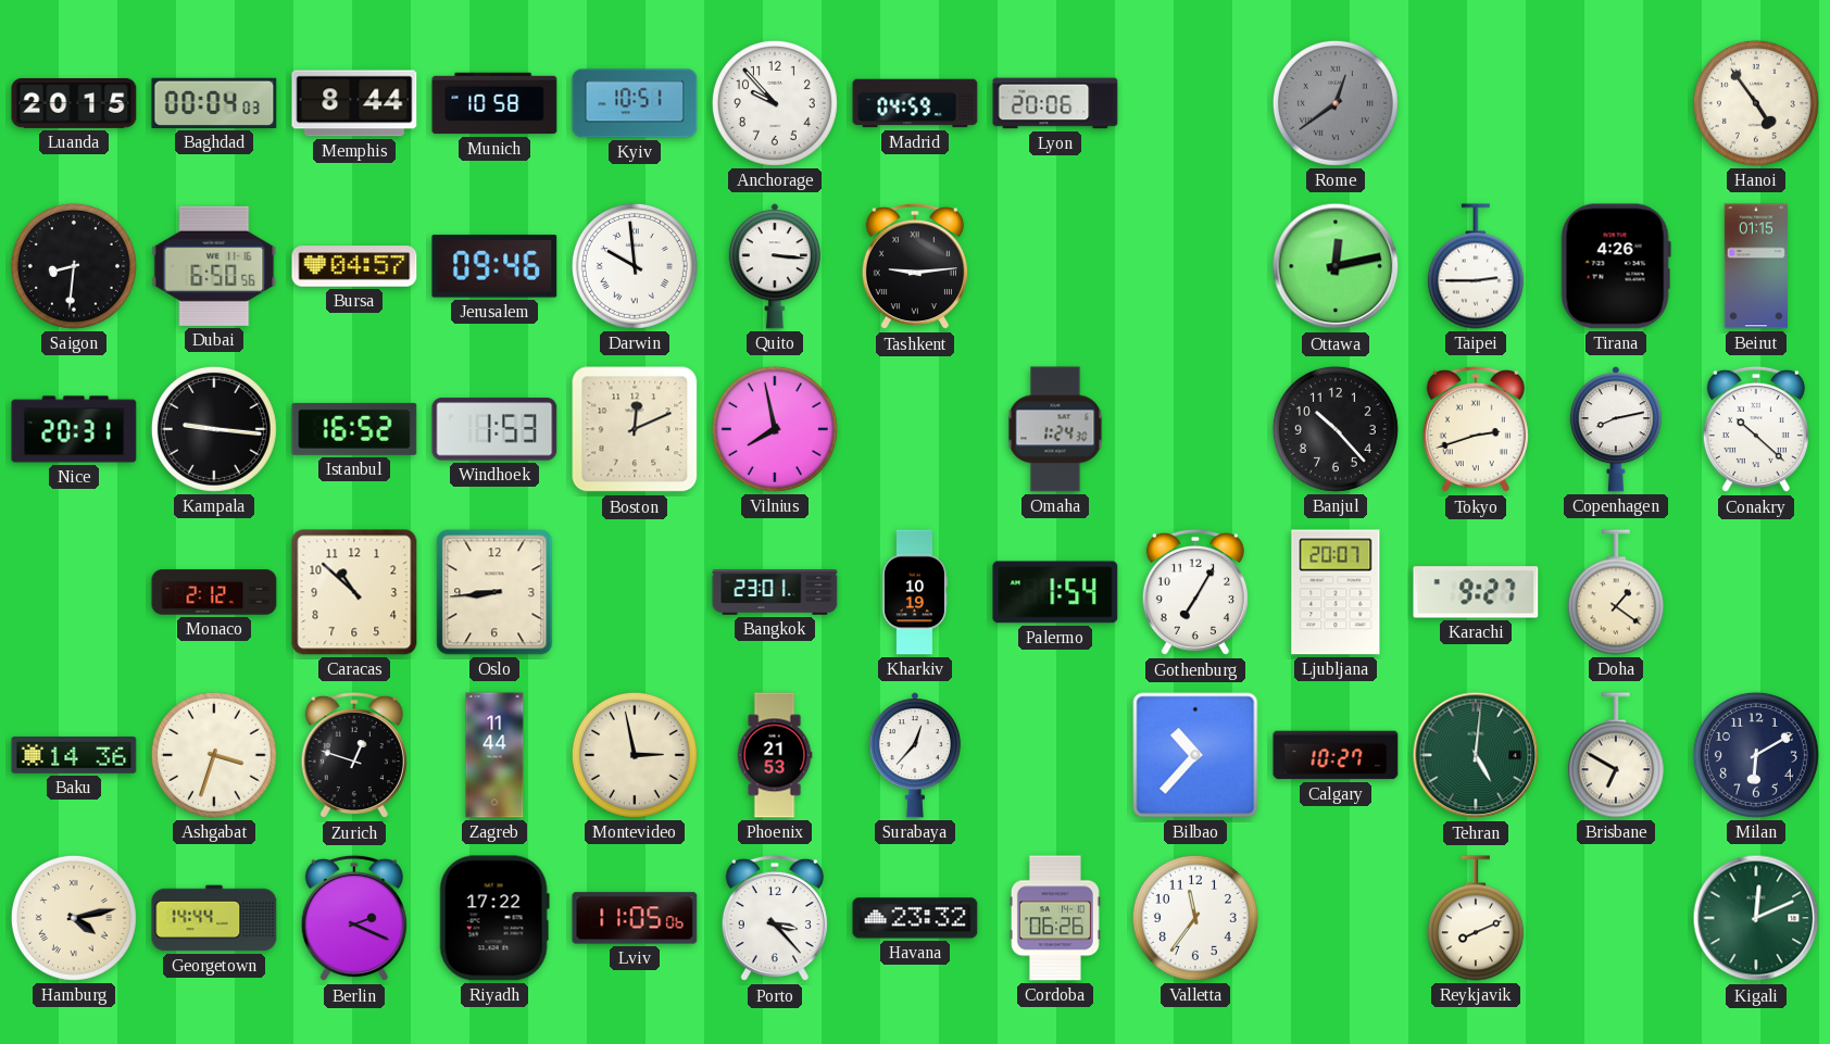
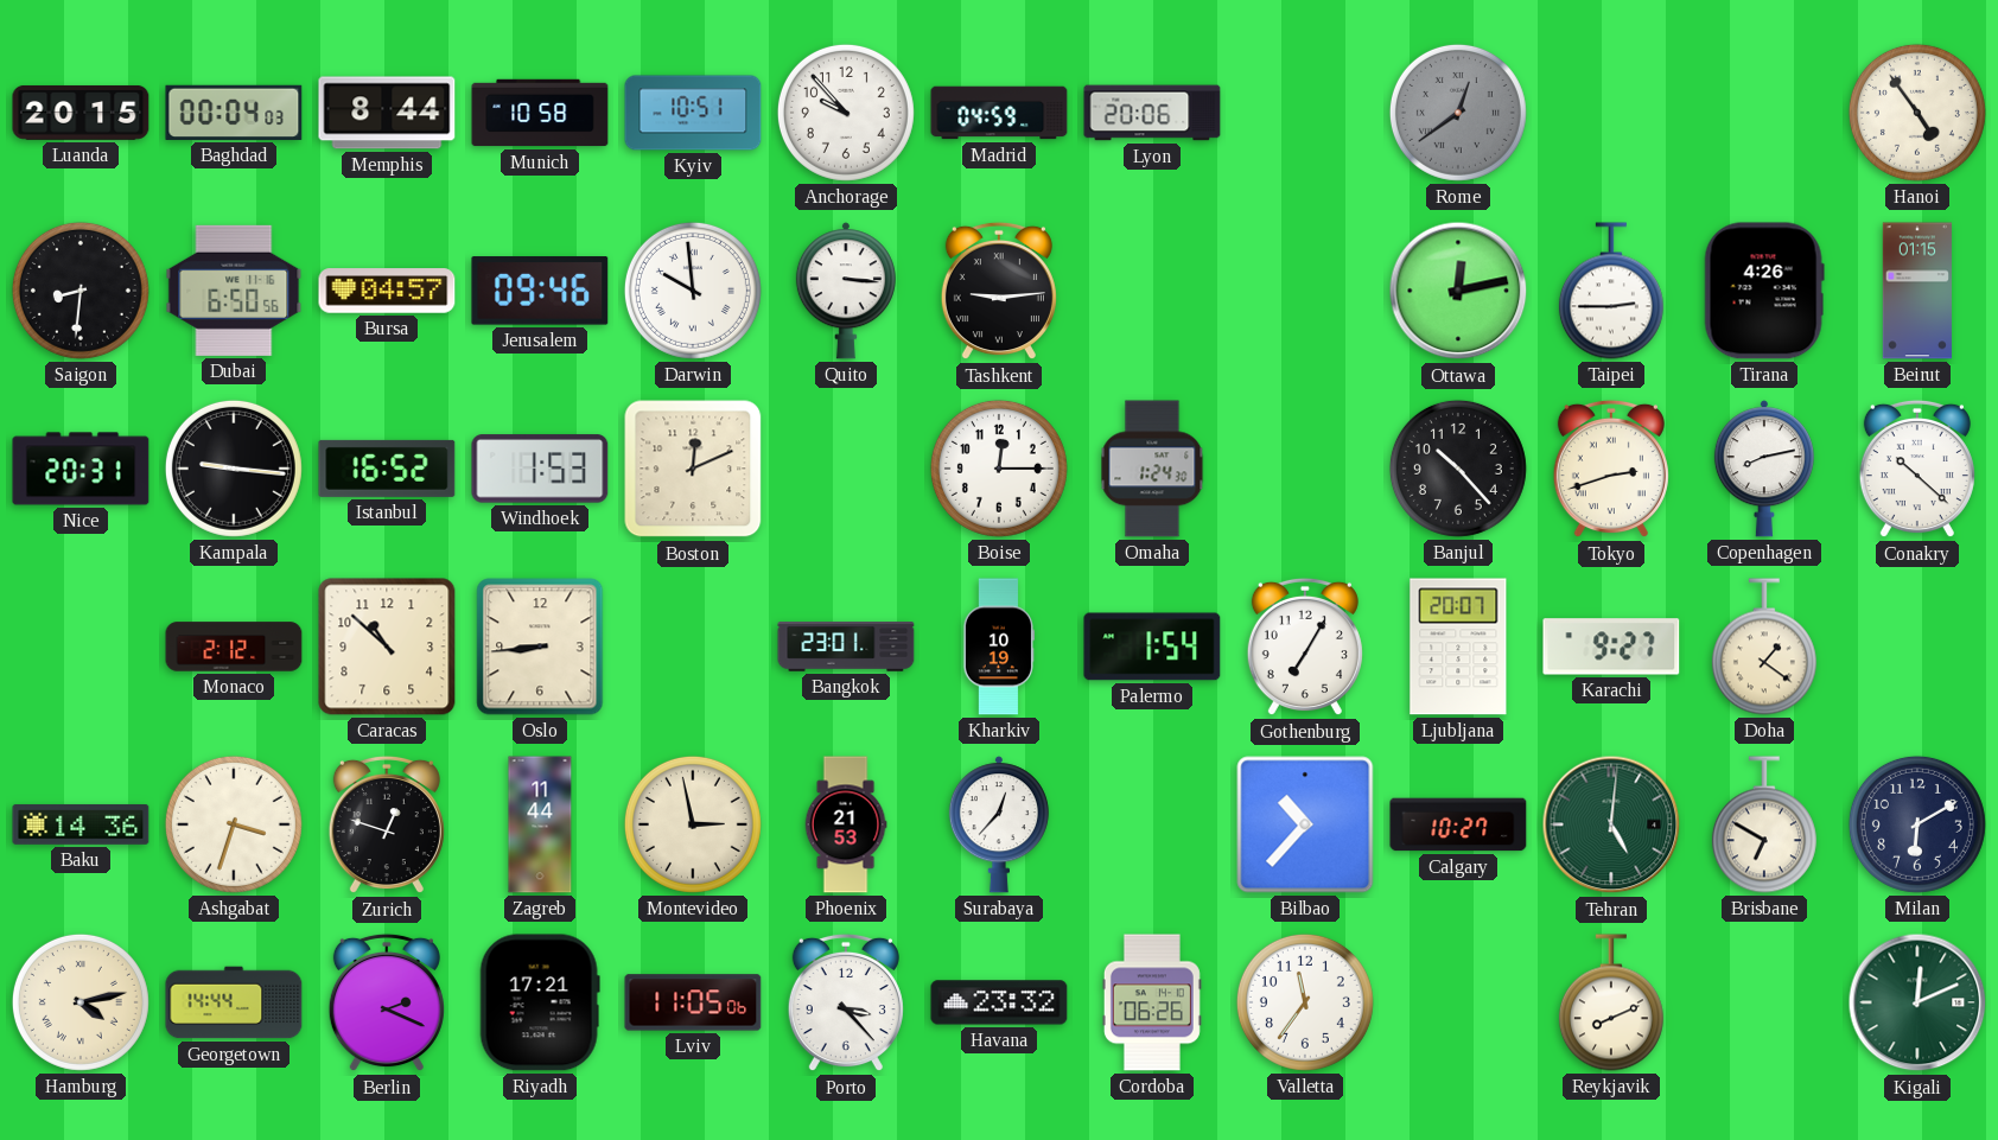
Vilnius: 7:58 -> none
Boise: none -> 12:15
Riyadh: 17:22 -> 17:21
